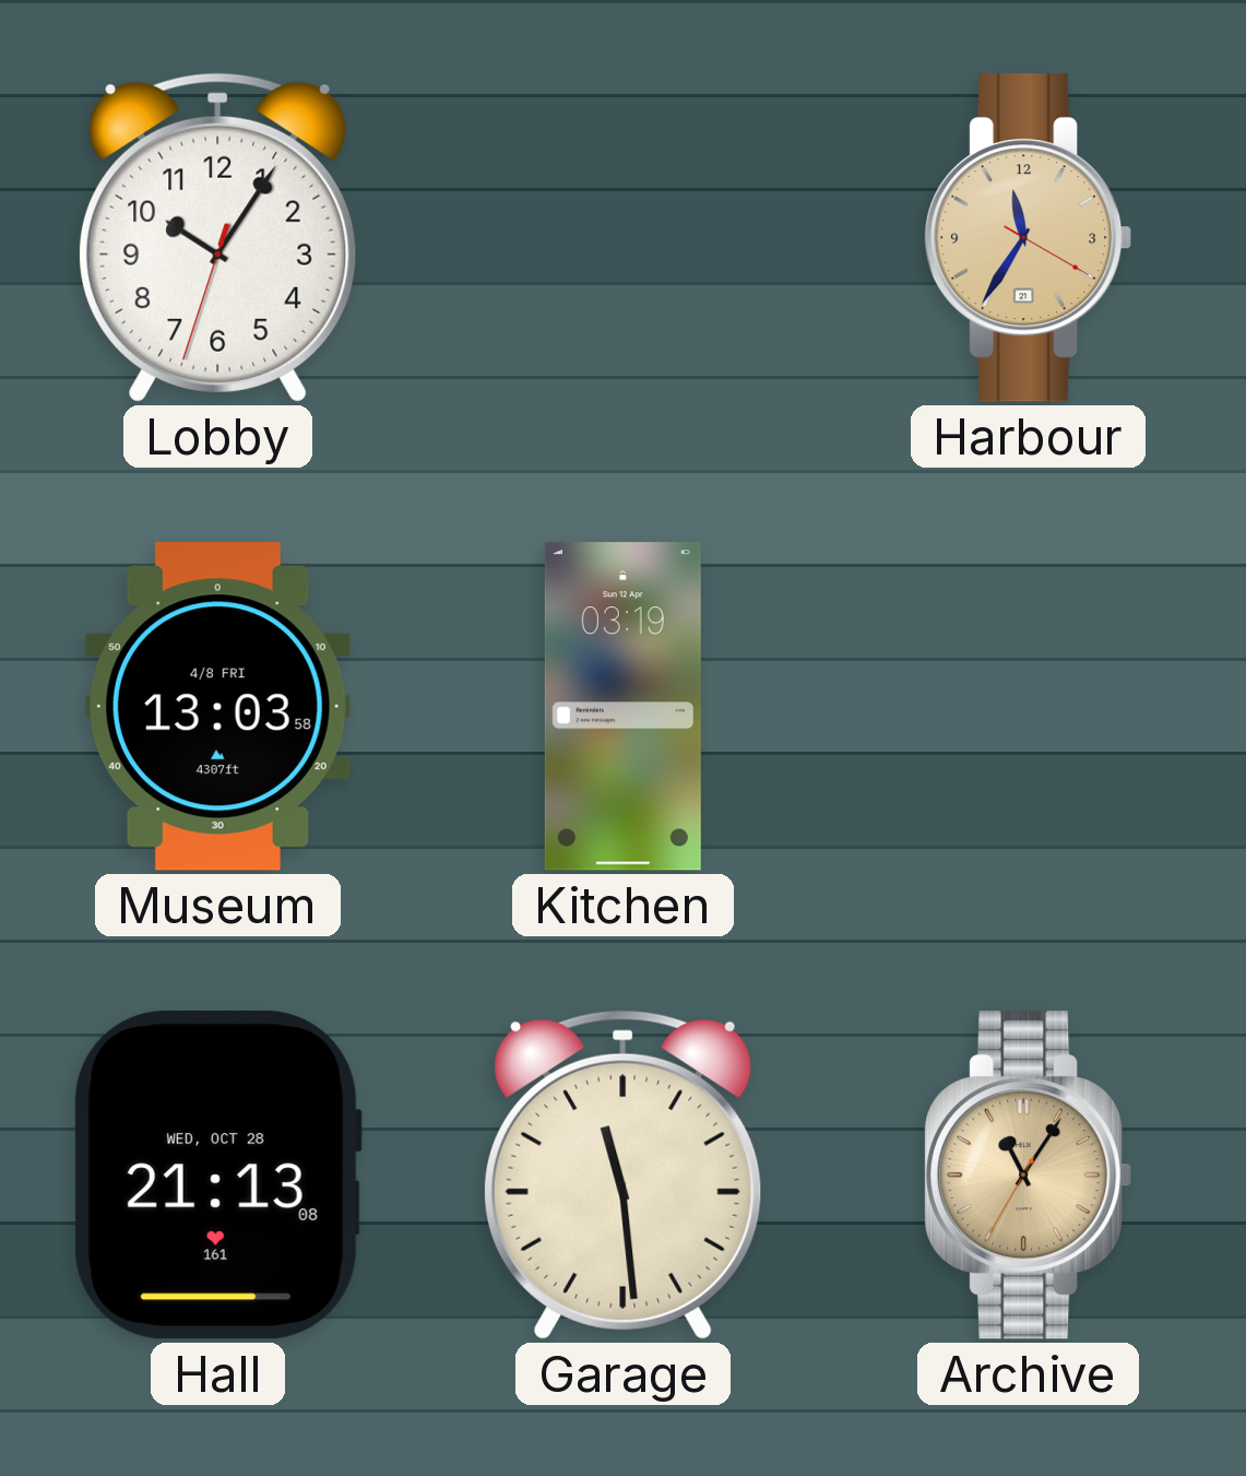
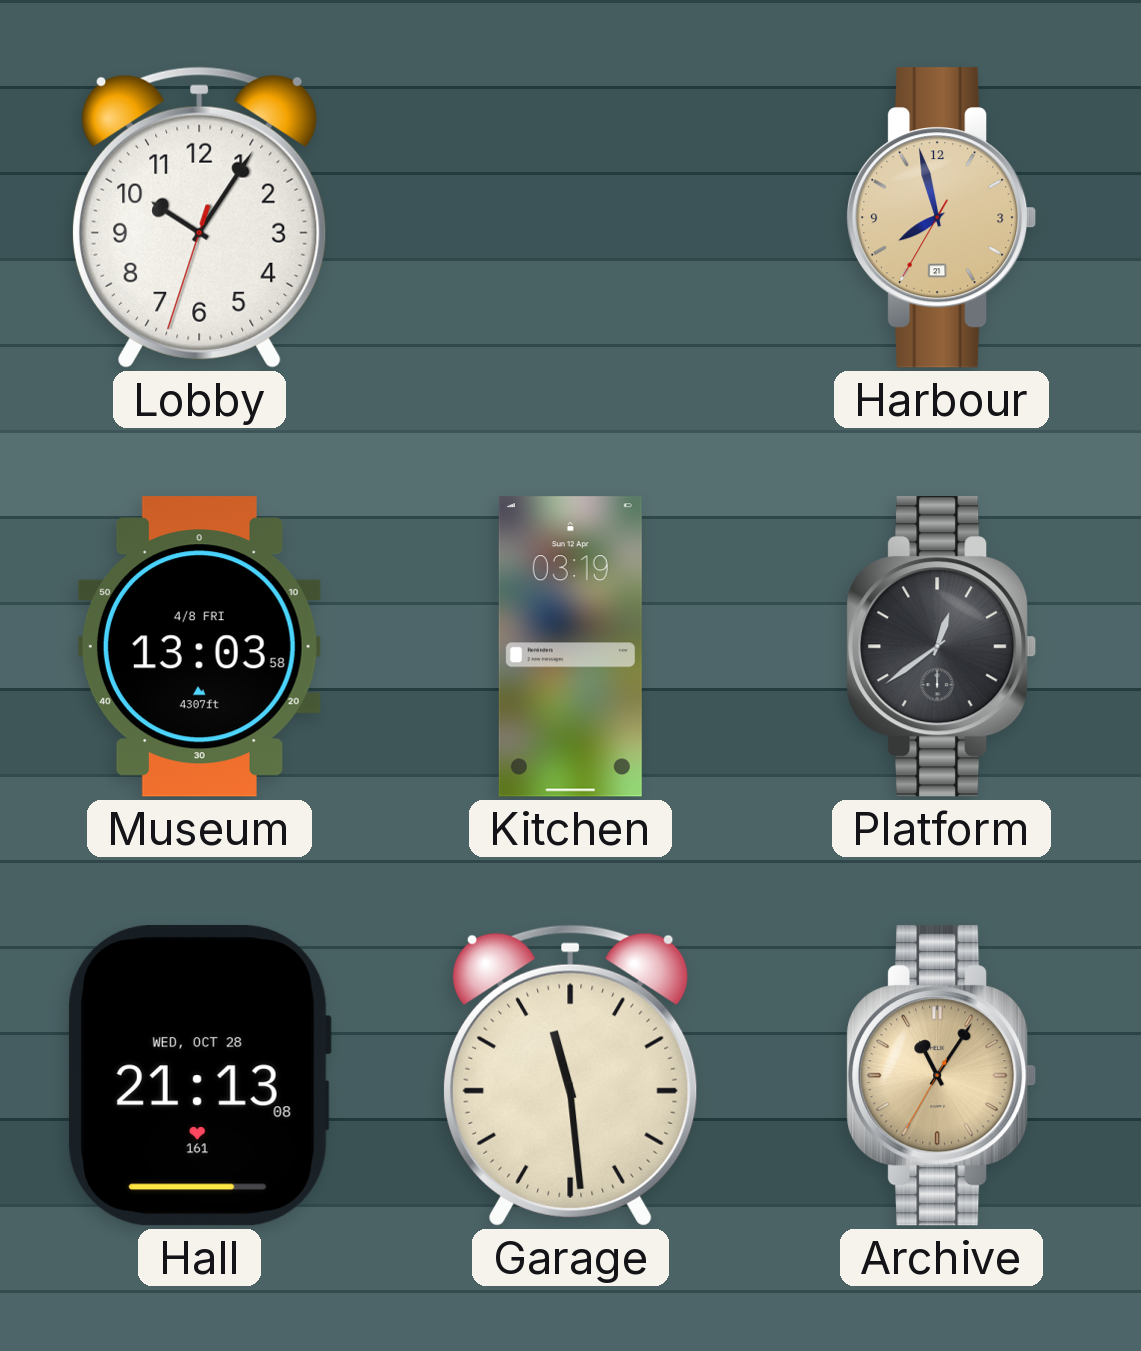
Harbour: 11:35 -> 7:57
Platform: none -> 12:39
